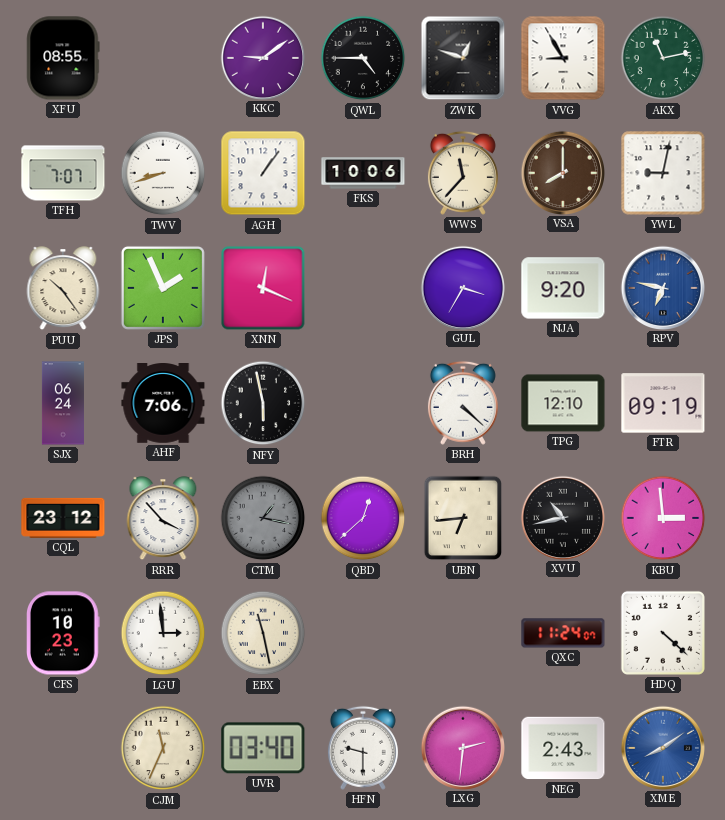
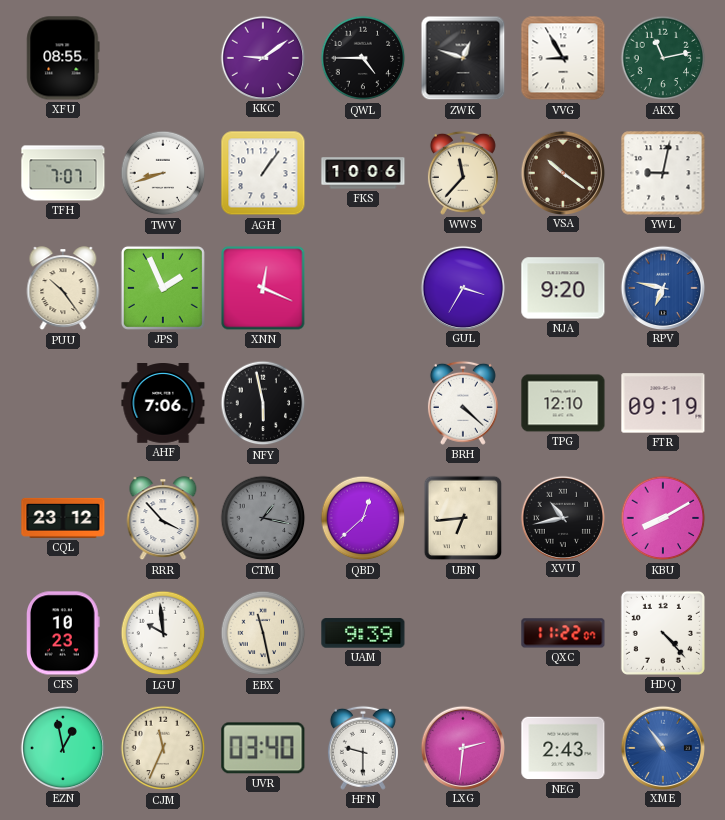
VSA: 8:00 -> 10:21
SJX: 06:24 -> none
KBU: 2:59 -> 8:10
LGU: 2:59 -> 9:59
UAM: none -> 9:39
QXC: 11:24 -> 11:22
HDQ: 4:22 -> 4:23
EZN: none -> 12:58
XME: 8:09 -> 10:54
